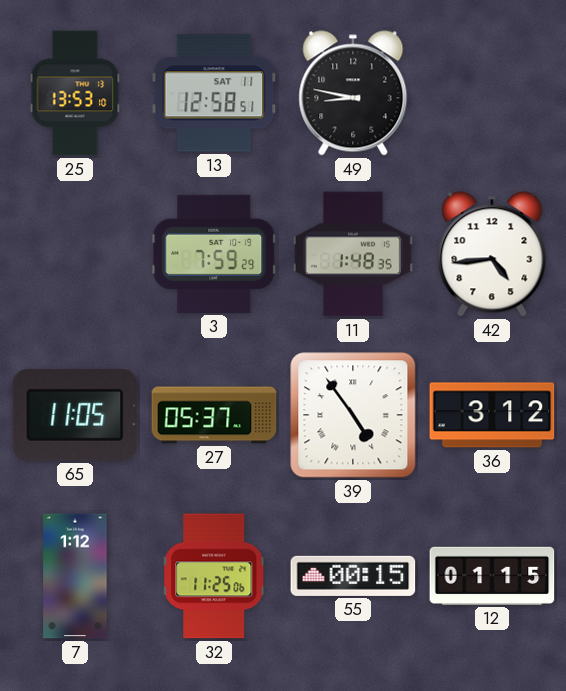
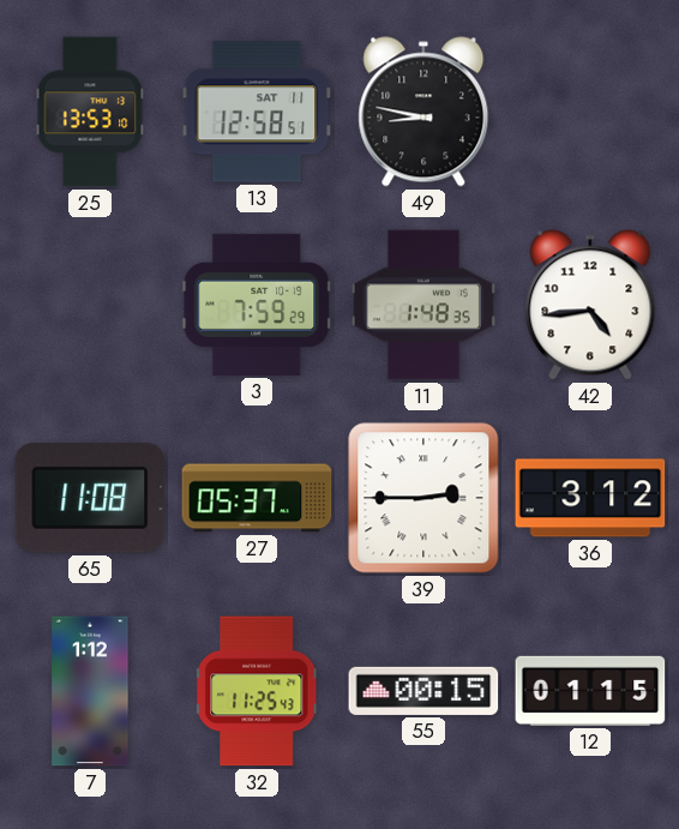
65: 11:05 -> 11:08
39: 4:54 -> 2:45
32: 11:25:06 -> 11:25:43
